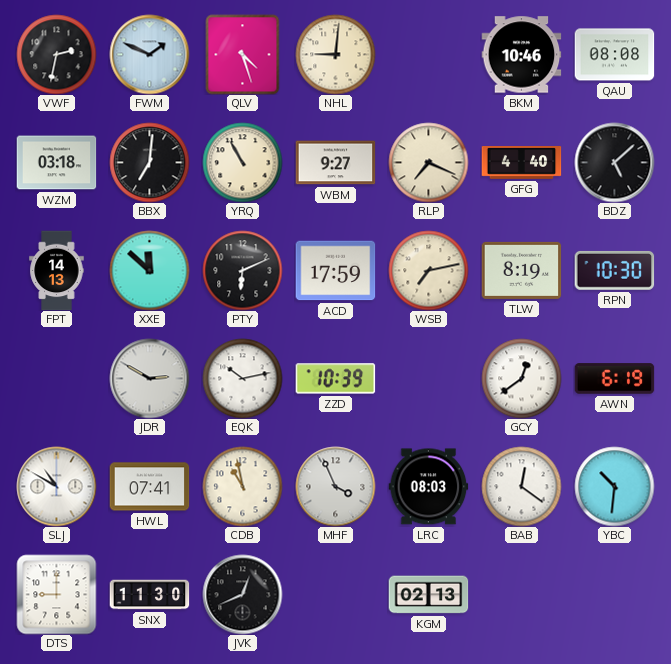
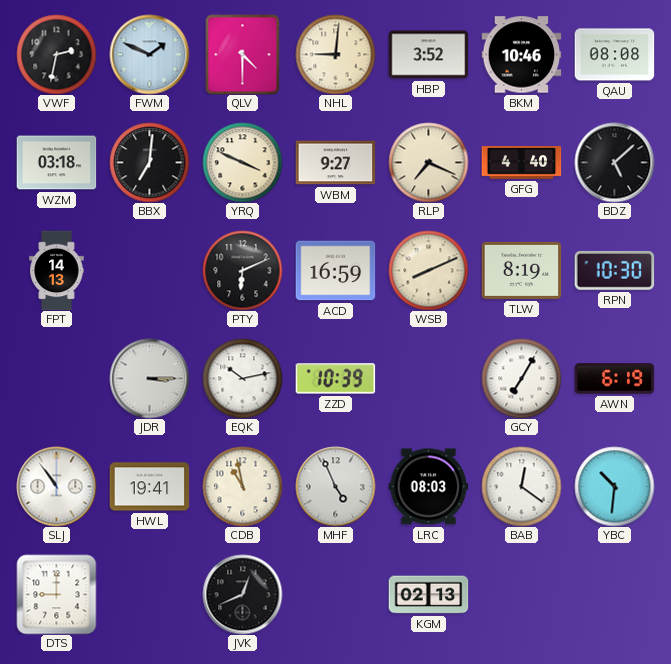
QLV: 4:27 -> 4:30
HBP: none -> 3:52
YRQ: 10:55 -> 3:49
XXE: 11:52 -> none
ACD: 17:59 -> 16:59
WSB: 7:13 -> 8:11
JDR: 2:50 -> 3:15
GCY: 12:39 -> 7:05
SLJ: 10:50 -> 10:54
HWL: 07:41 -> 19:41
MHF: 3:56 -> 4:56
SNX: 11:30 -> none
